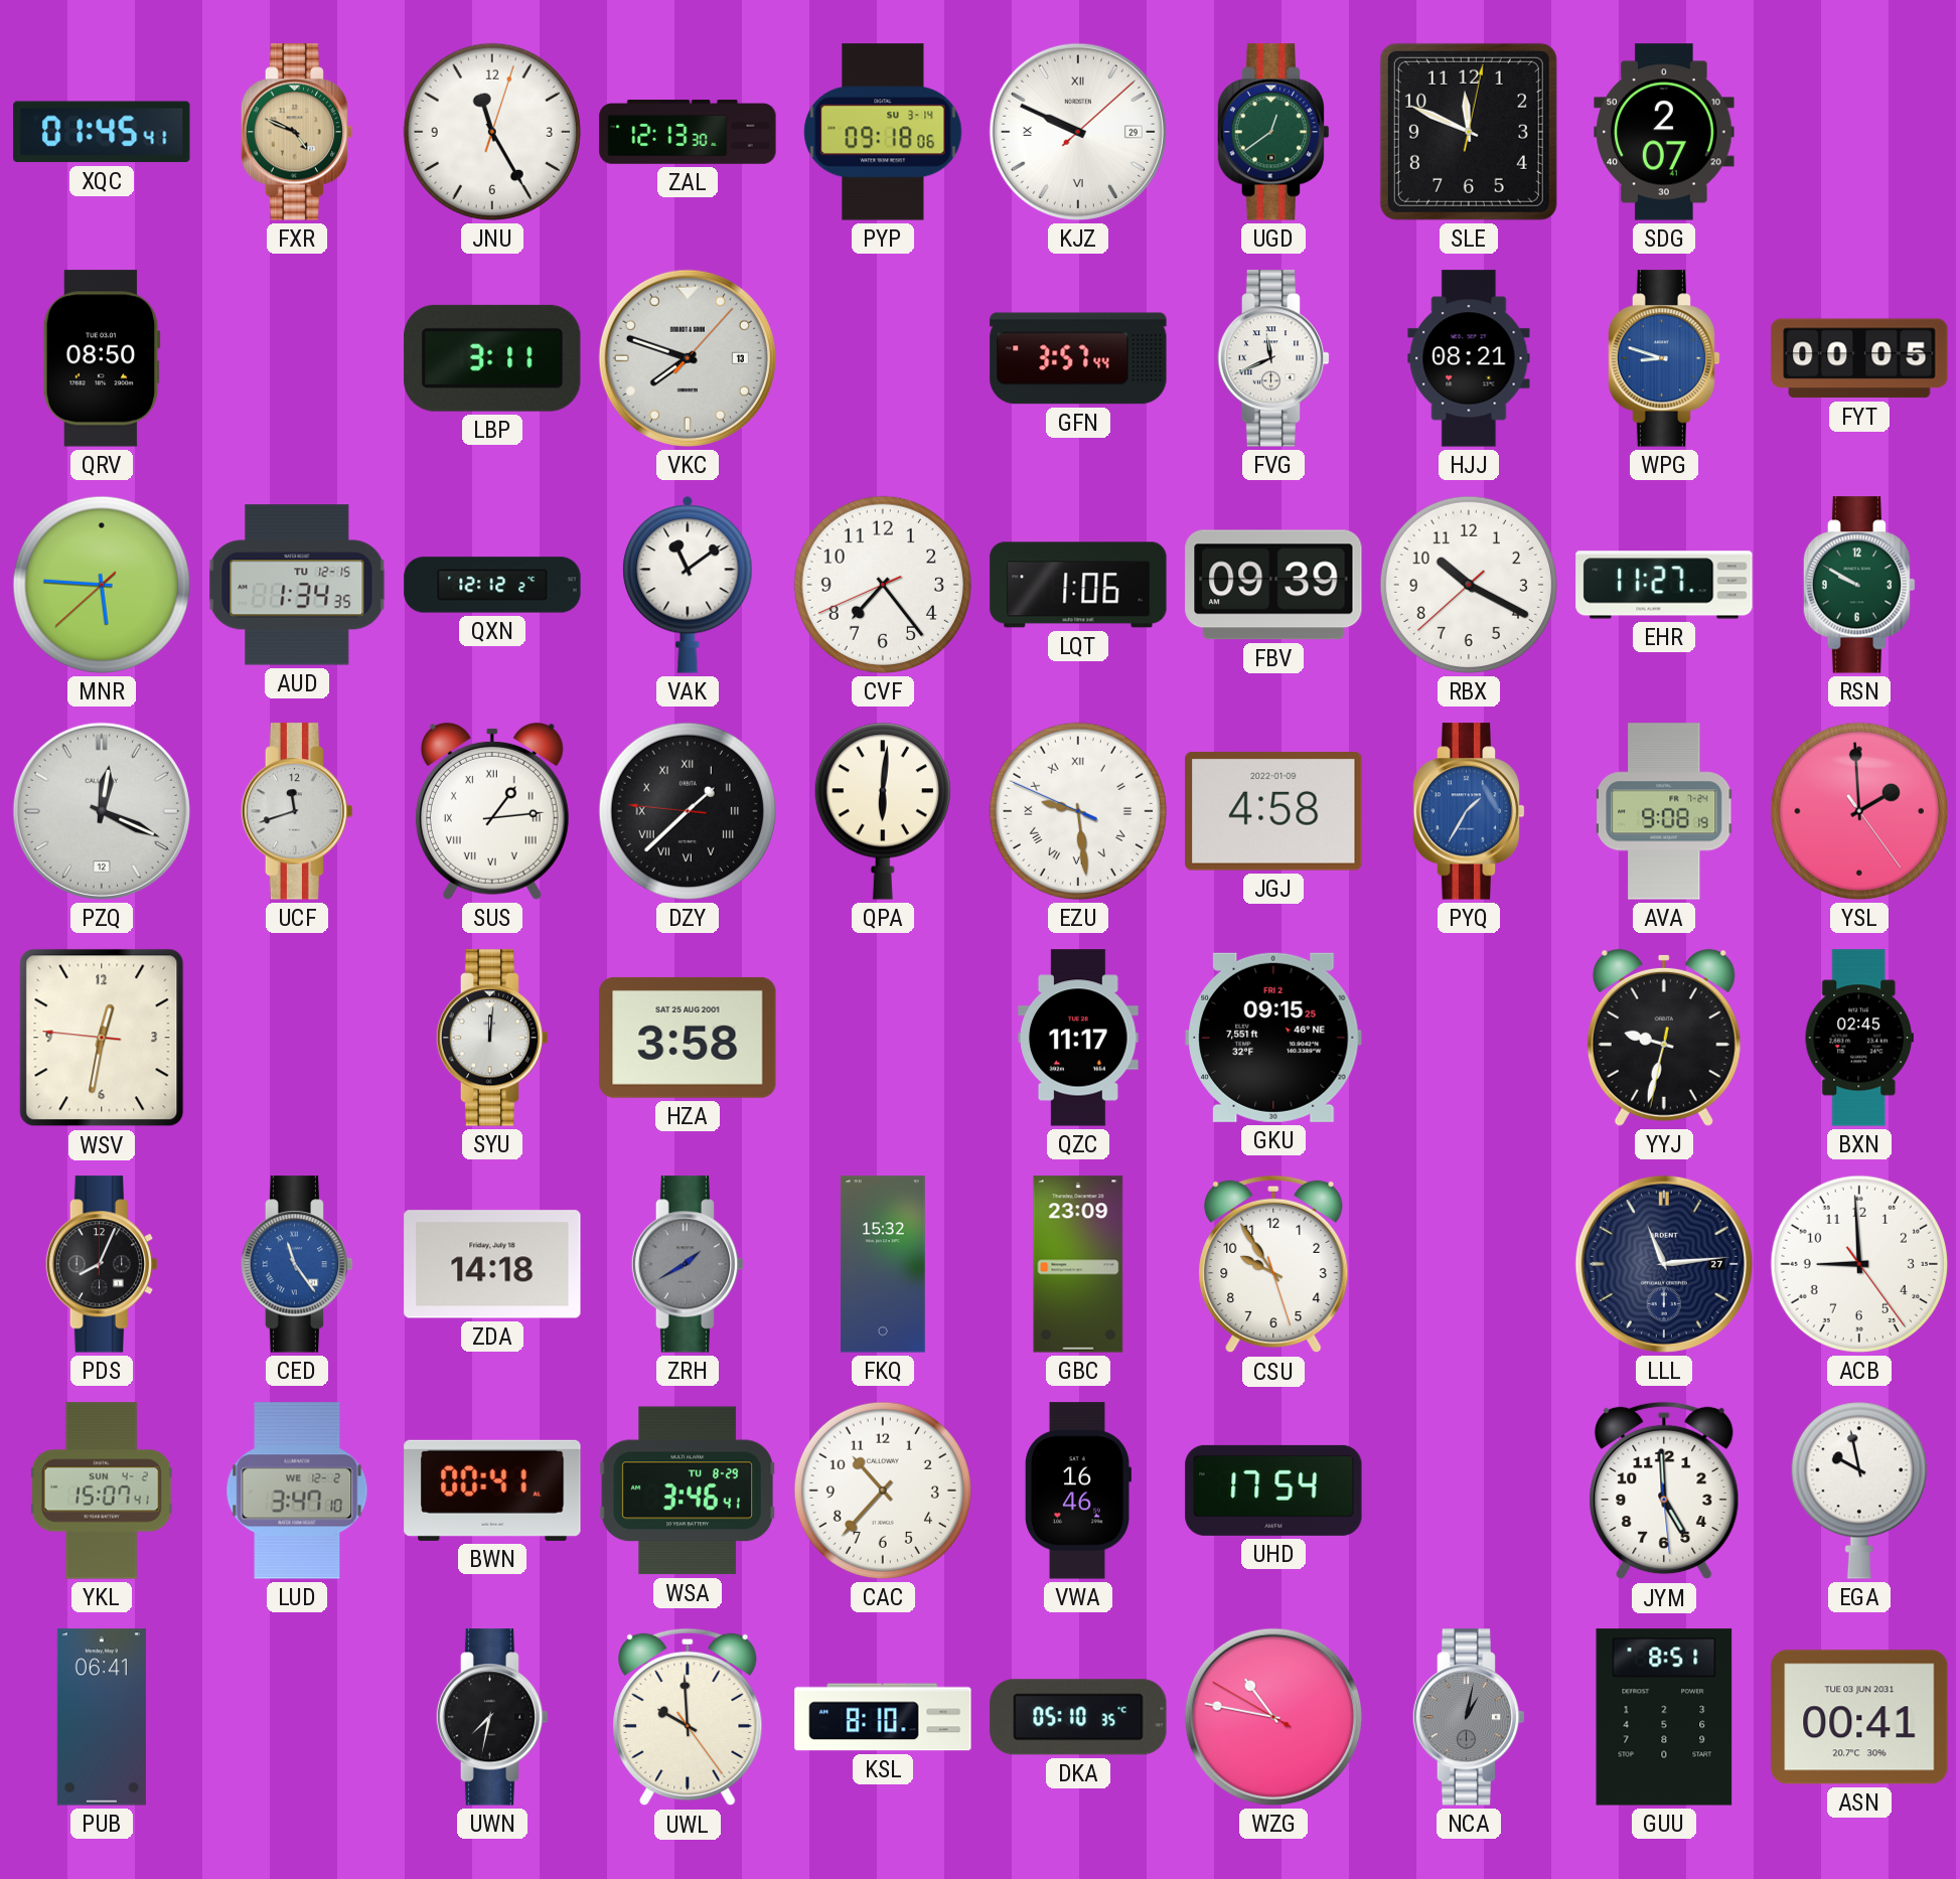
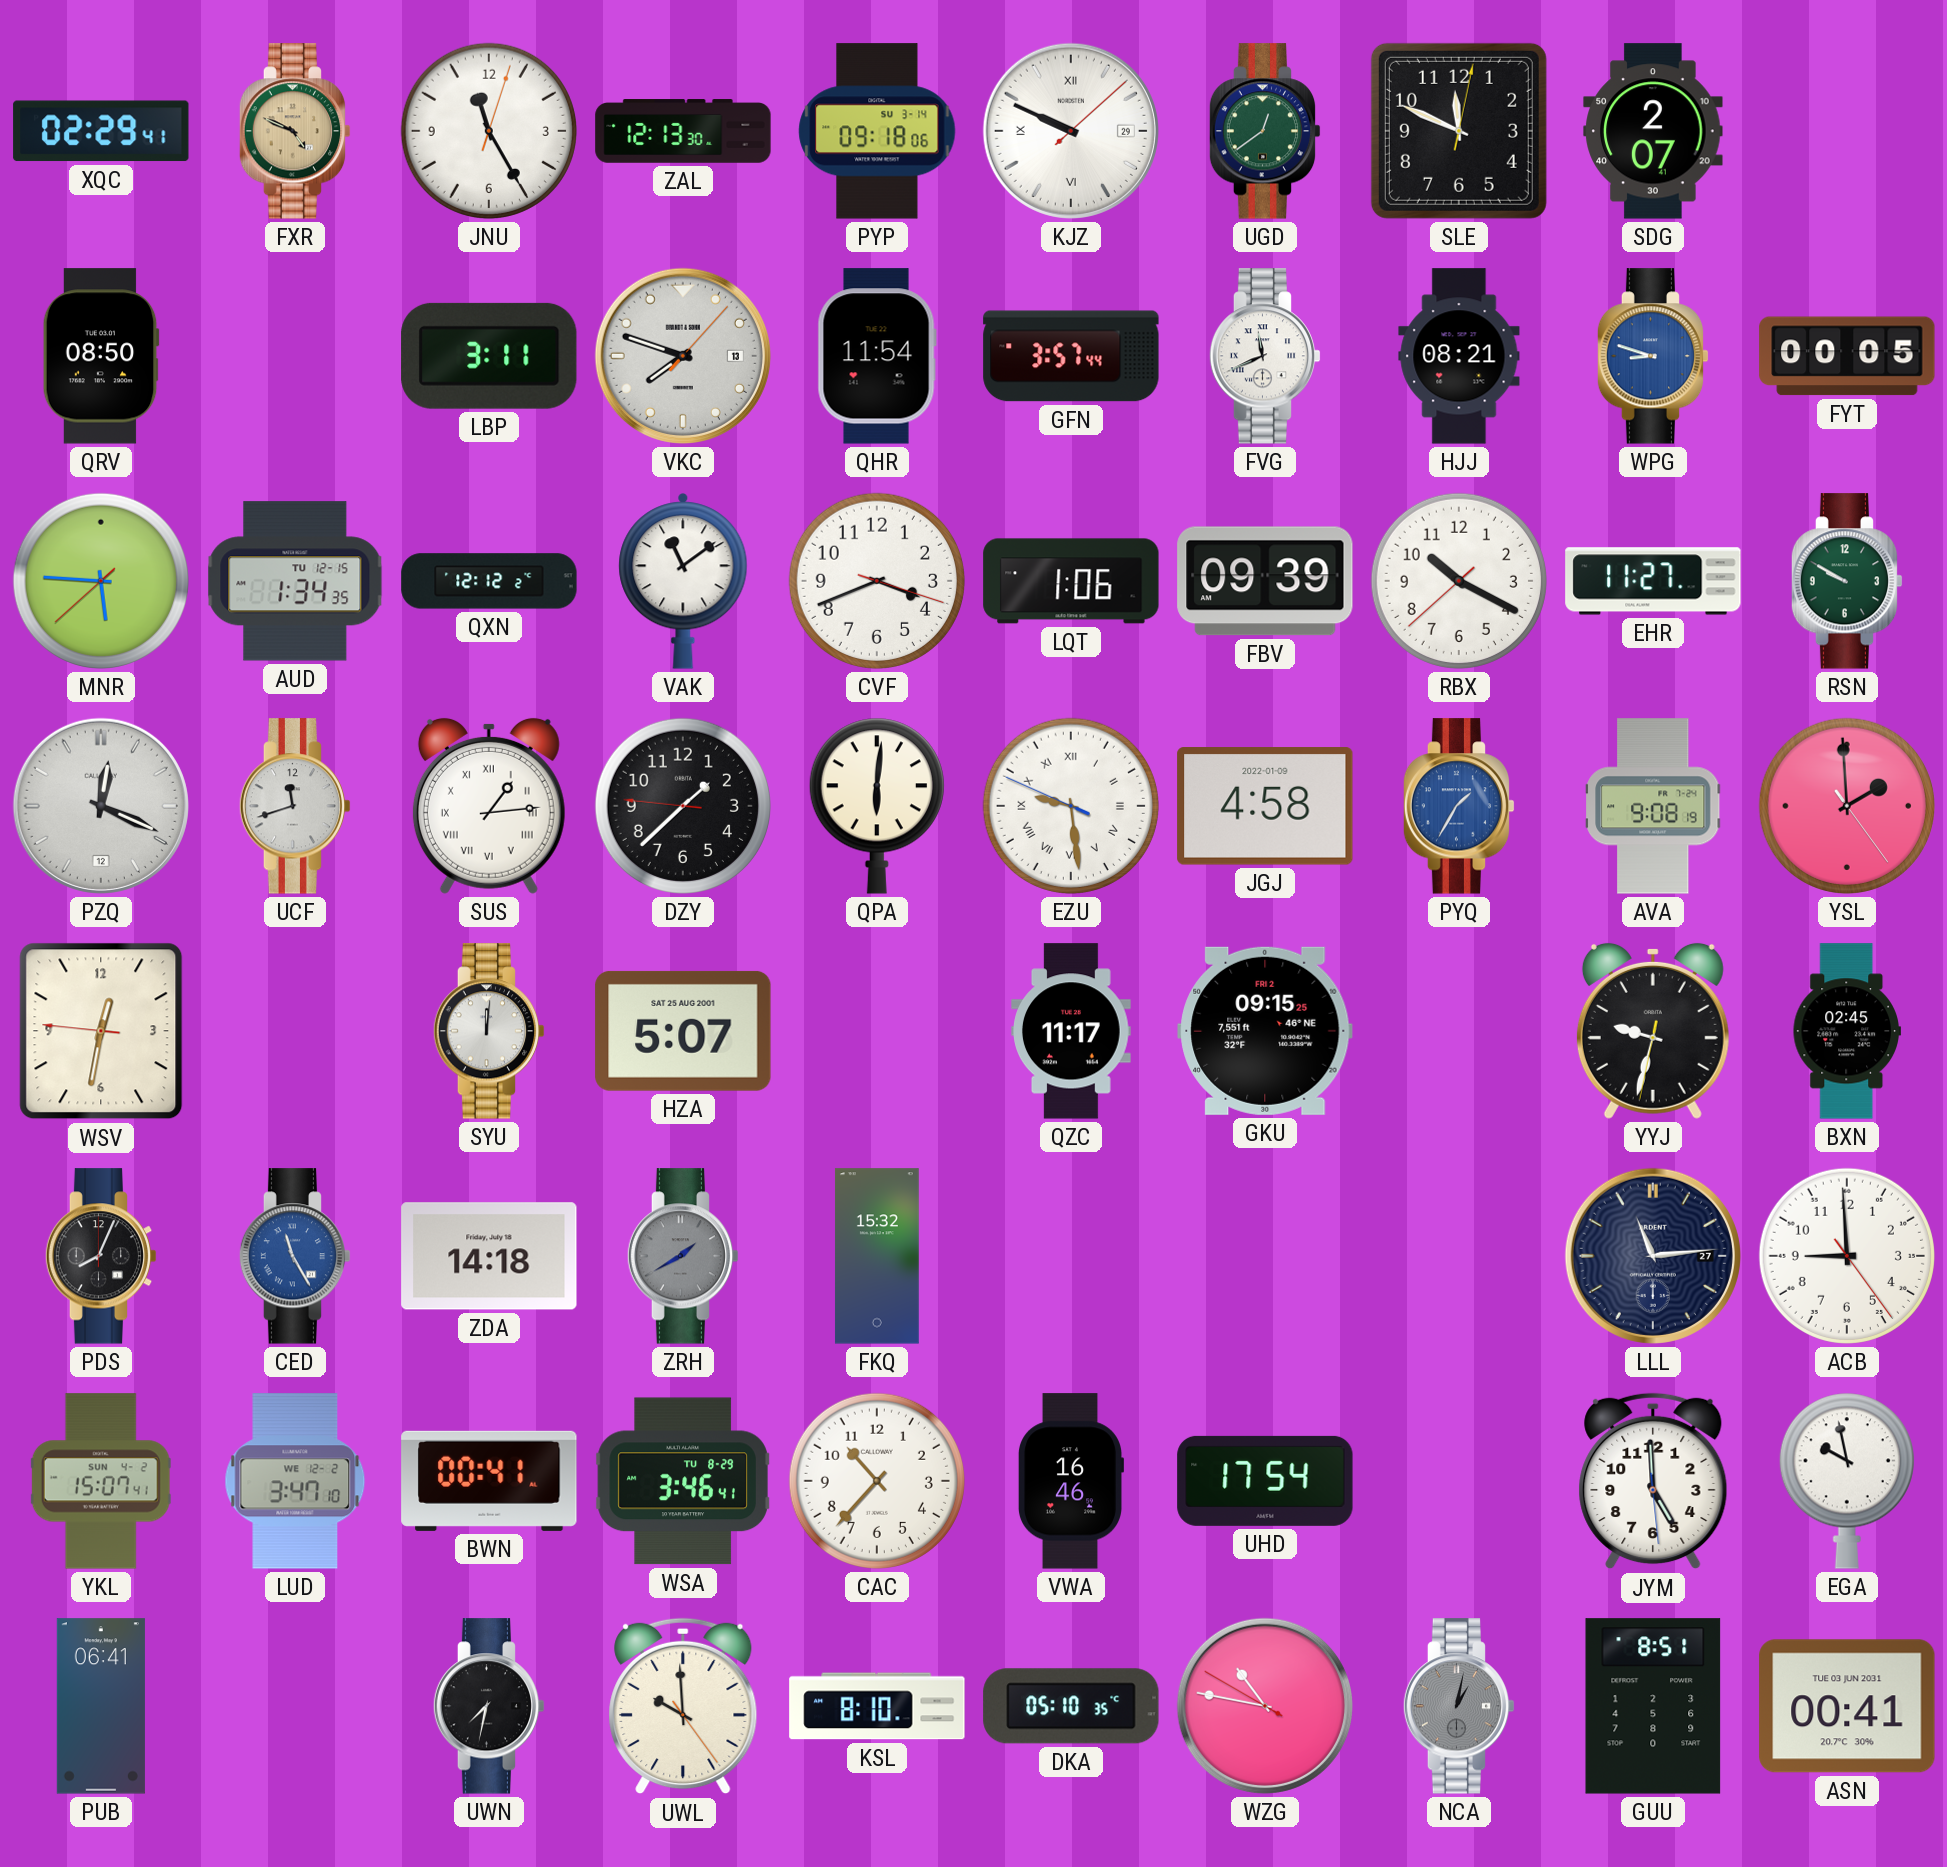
XQC: 01:45 -> 02:29
QHR: none -> 11:54
CVF: 7:23 -> 3:41
DZY numerals: Roman -> Arabic
HZA: 3:58 -> 5:07
CED: 11:24 -> 11:25
GBC: 23:09 -> none
CSU: 9:54 -> none
